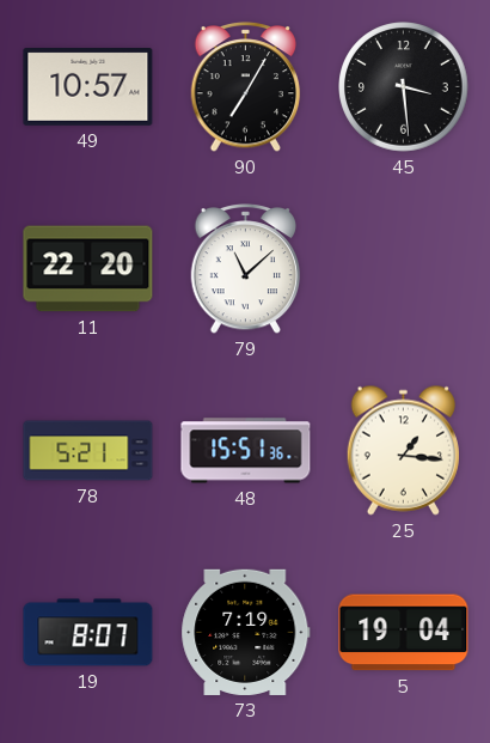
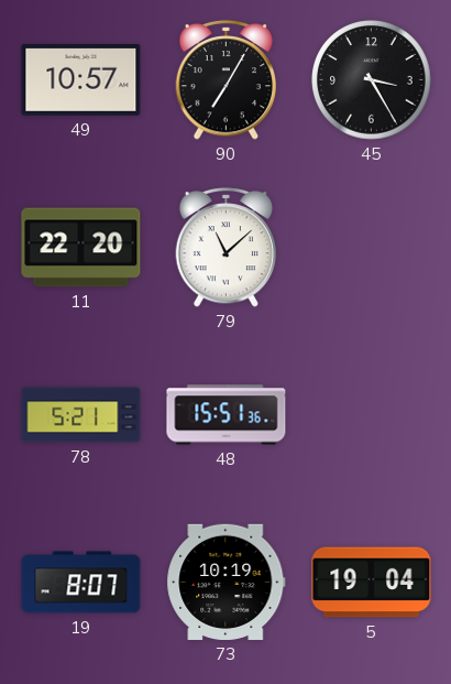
45: 3:29 -> 3:25
25: 1:16 -> none
73: 7:19 -> 10:19
